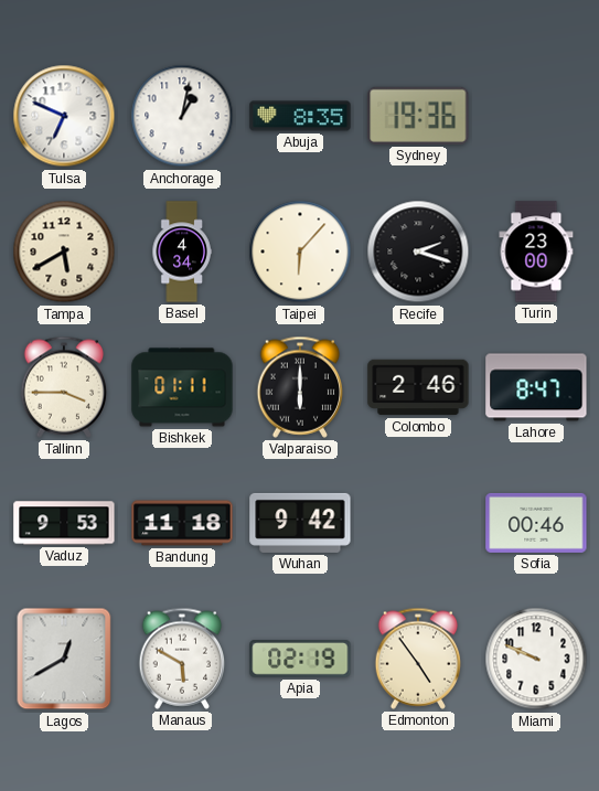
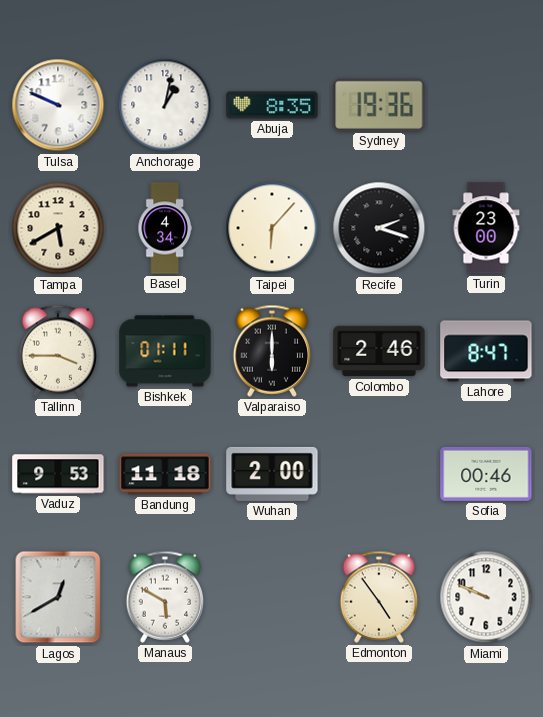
Tulsa: 6:49 -> 9:49
Wuhan: 9:42 -> 2:00
Apia: 02:19 -> none
